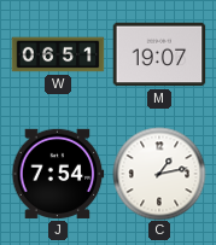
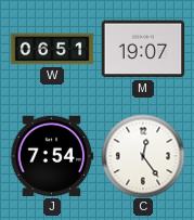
C: 1:13 -> 12:24
